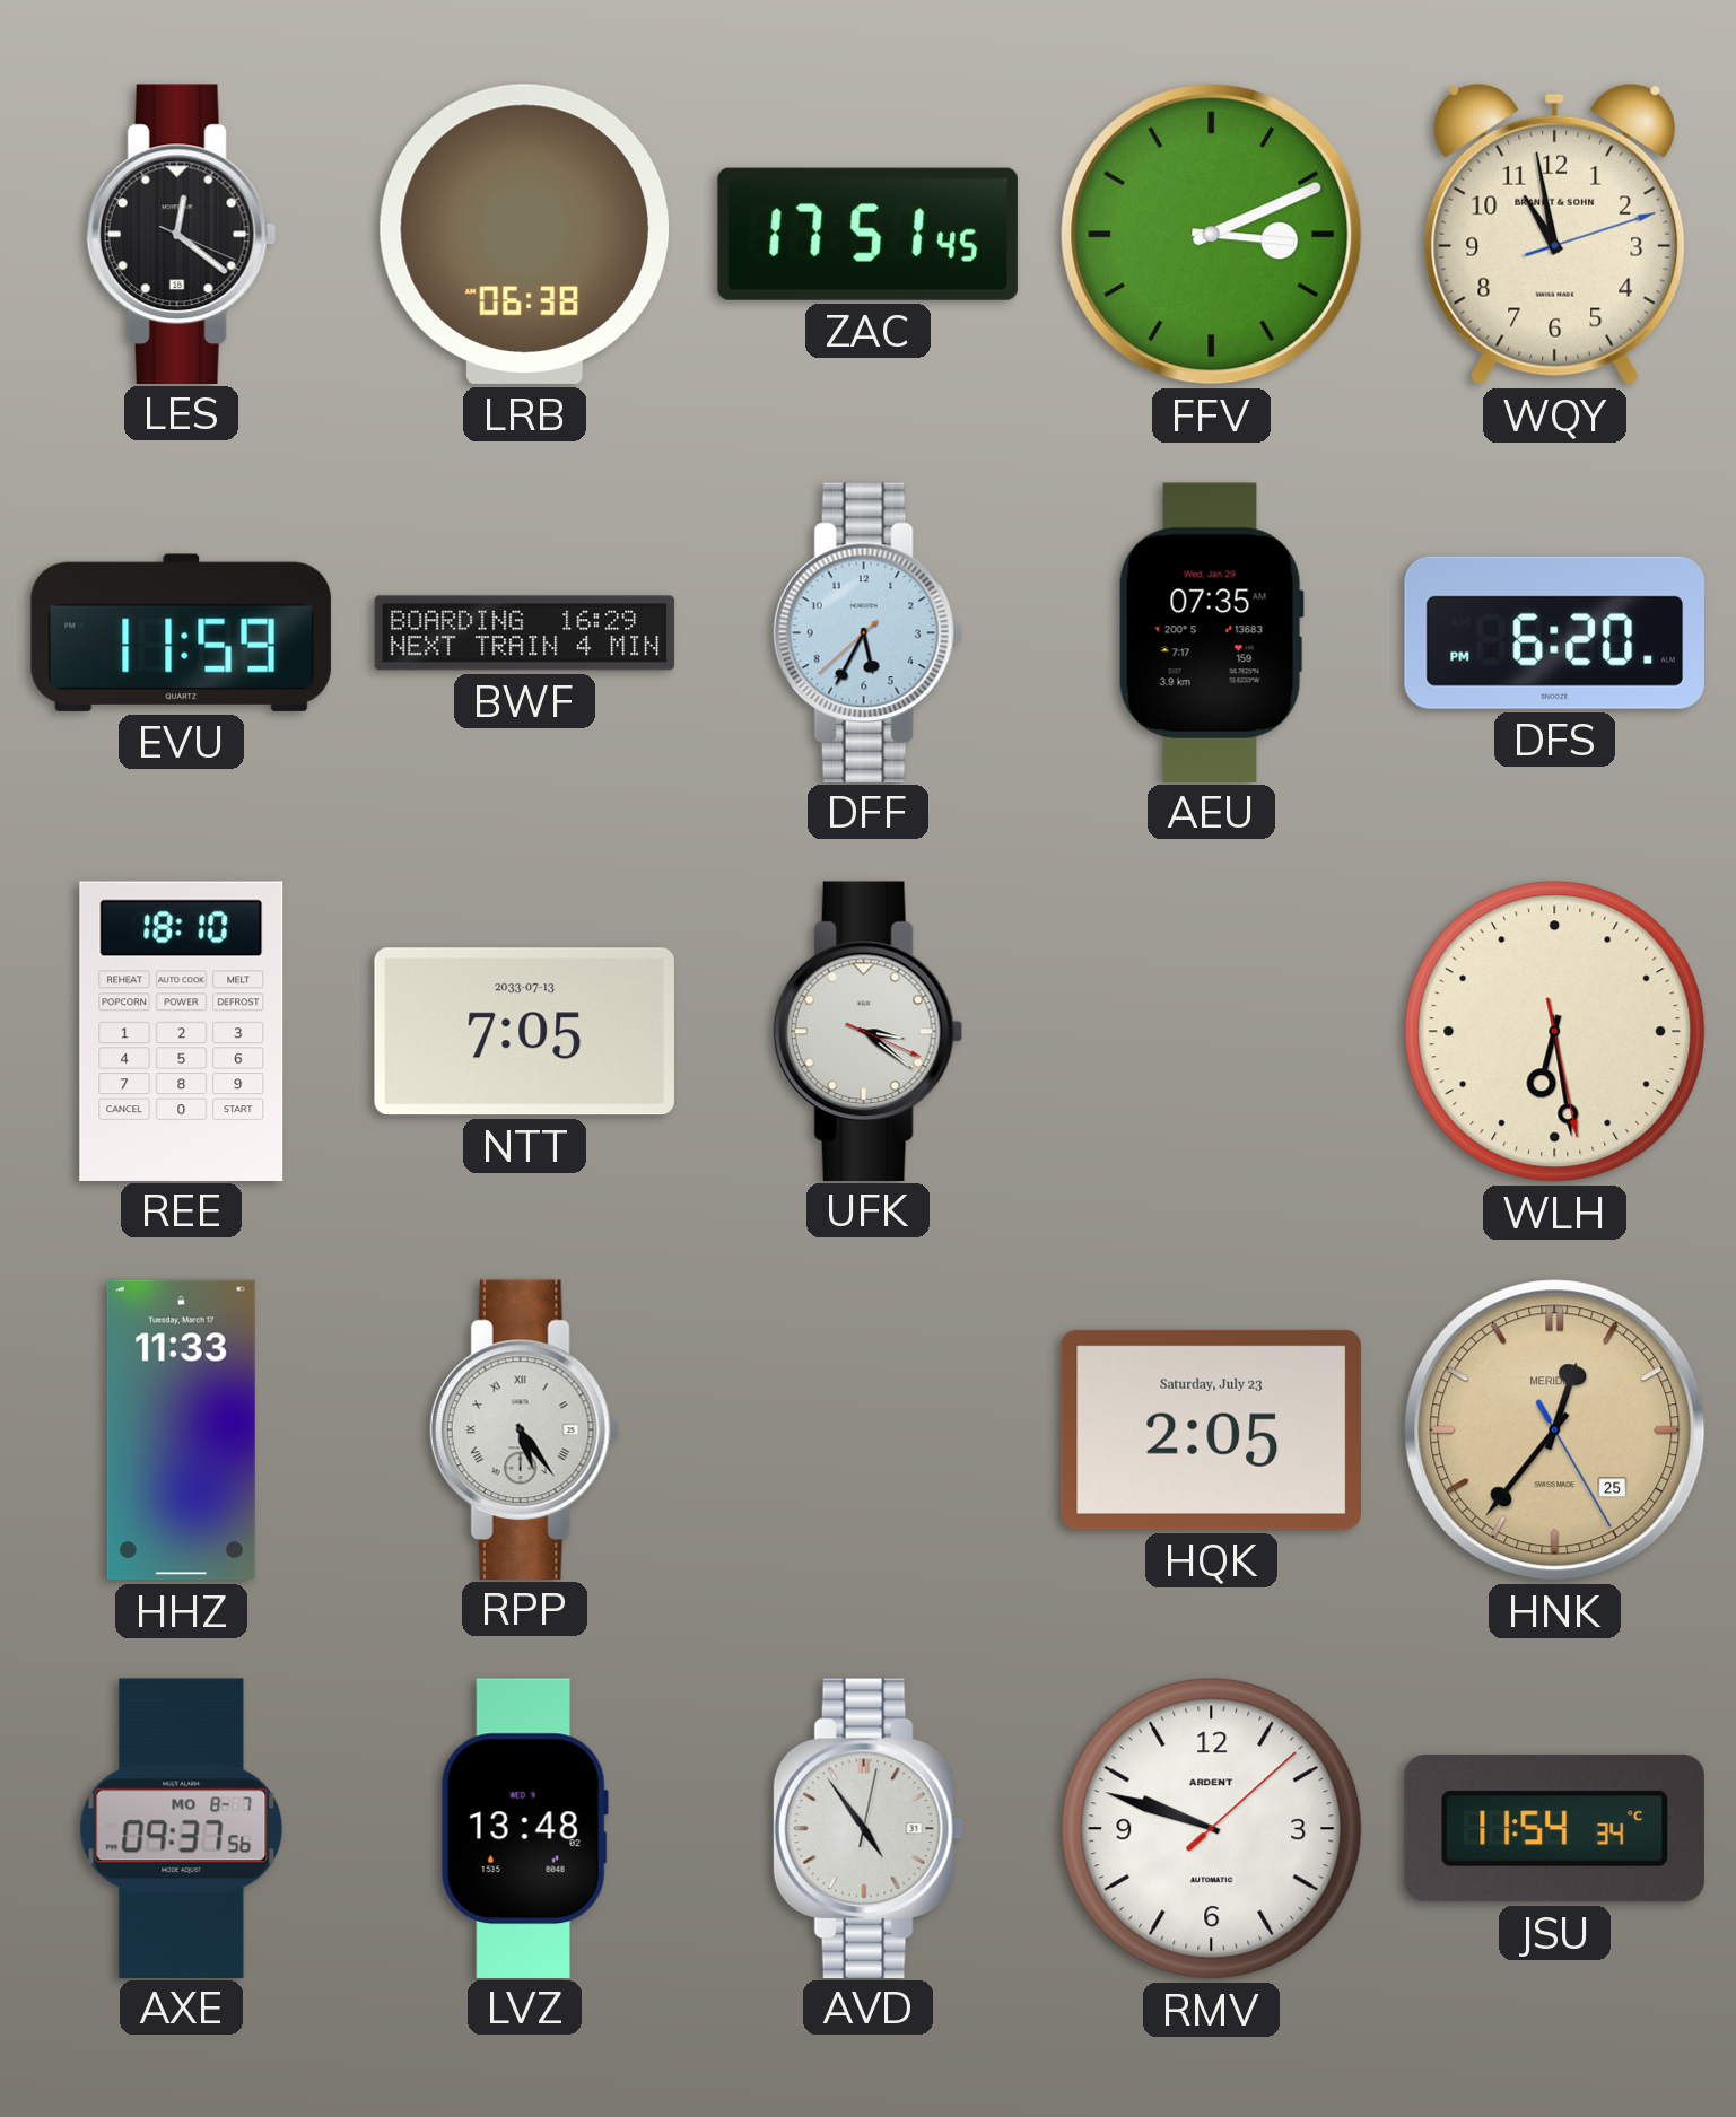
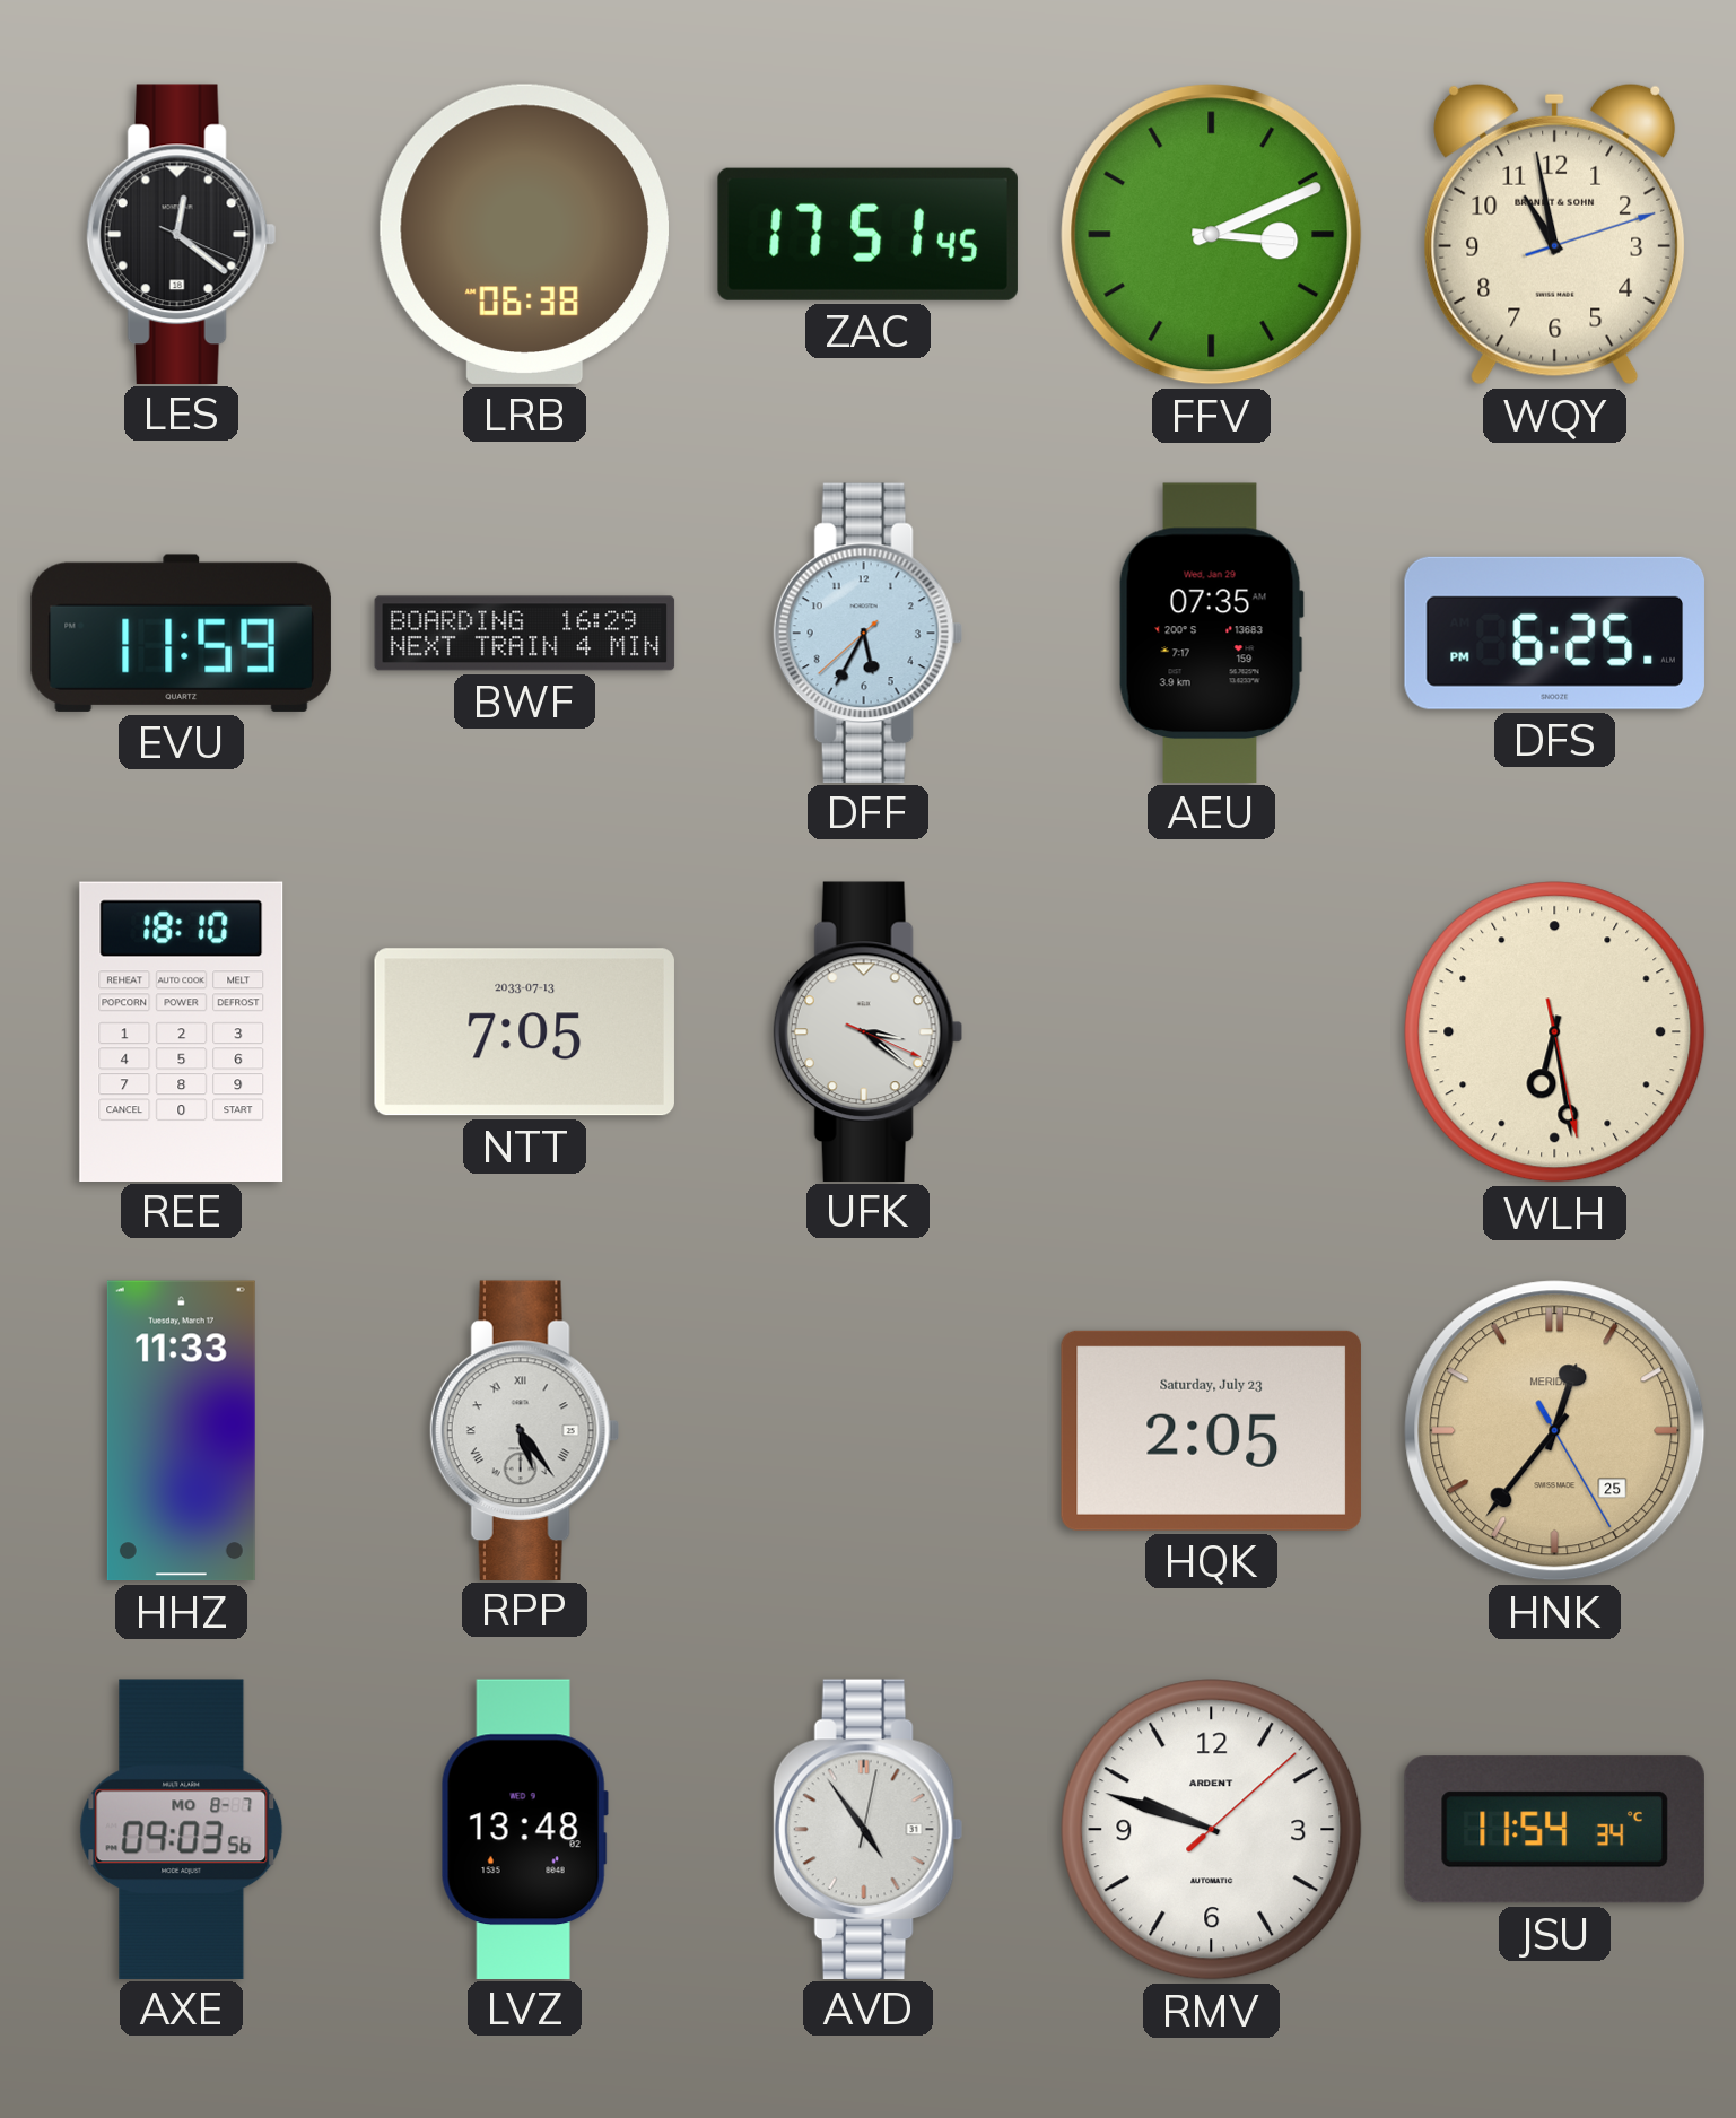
DFS: 6:20 -> 6:25
AXE: 09:37 -> 09:03
